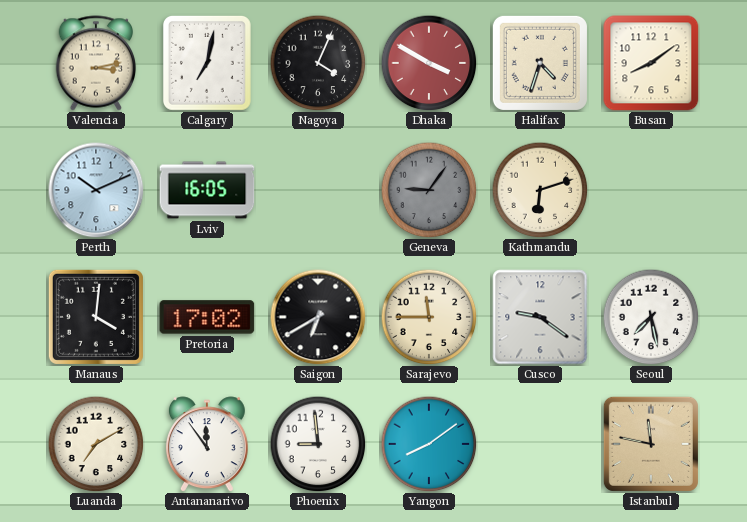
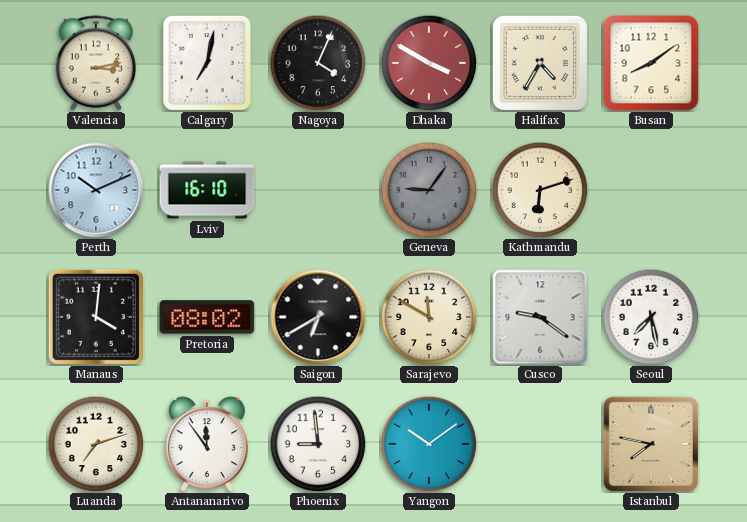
Halifax: 4:33 -> 4:35
Lviv: 16:05 -> 16:10
Pretoria: 17:02 -> 08:02
Sarajevo: 11:45 -> 11:50
Luanda: 7:10 -> 7:12
Yangon: 8:09 -> 10:09
Istanbul: 11:47 -> 7:47
